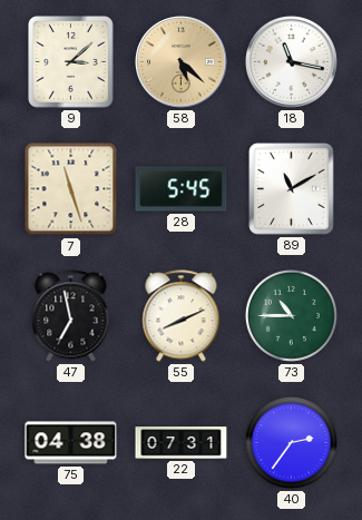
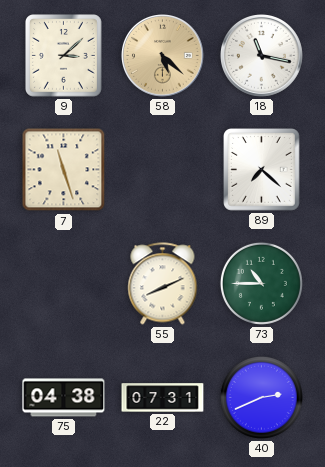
28: 5:45 -> none
89: 11:10 -> 7:22
47: 6:58 -> none
40: 2:36 -> 2:41
